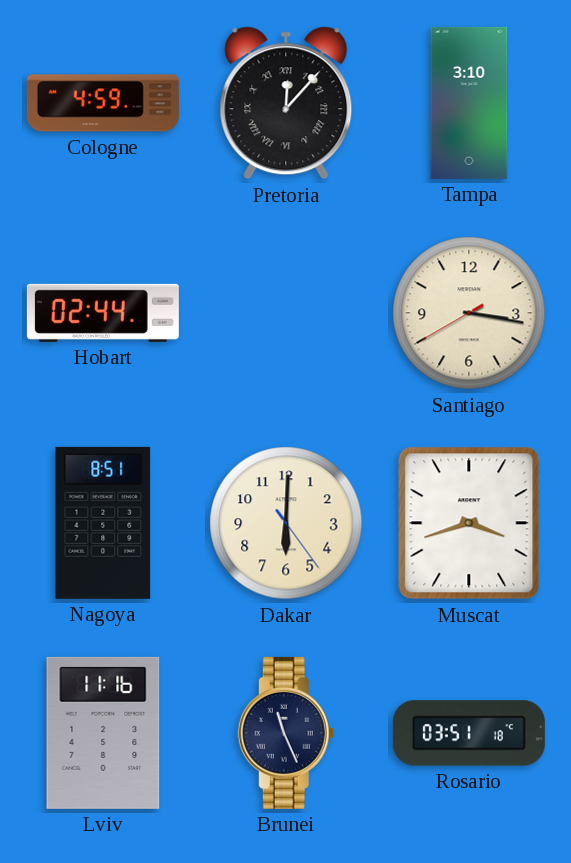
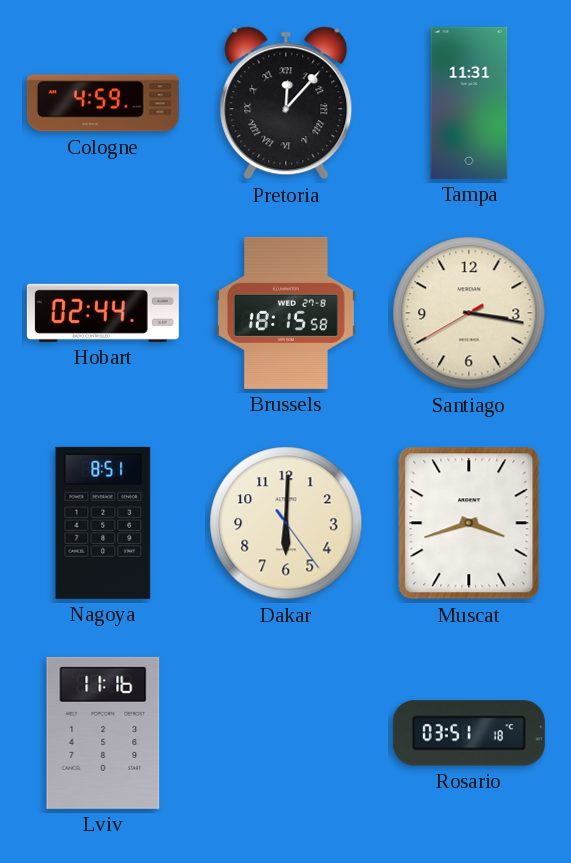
Tampa: 3:10 -> 11:31
Brussels: none -> 18:15
Brunei: 11:26 -> none
